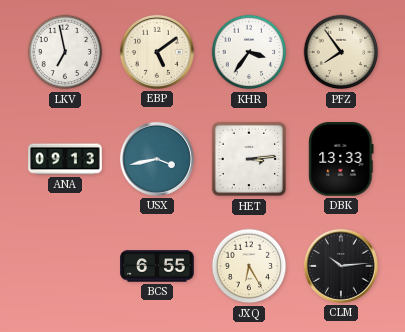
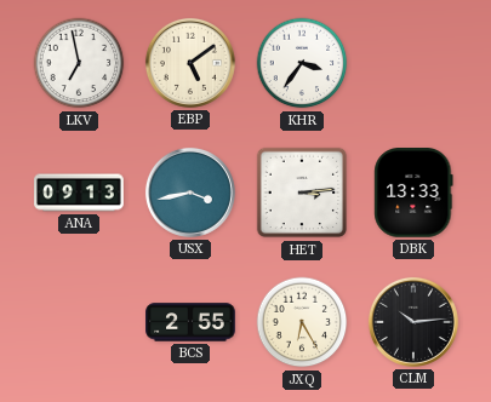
PFZ: 7:54 -> none
BCS: 6:55 -> 2:55
